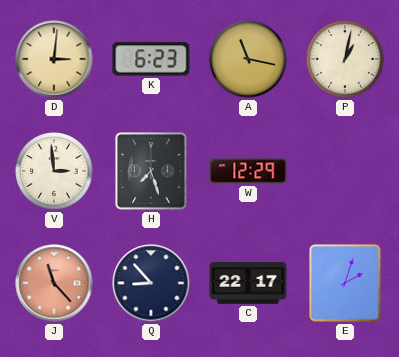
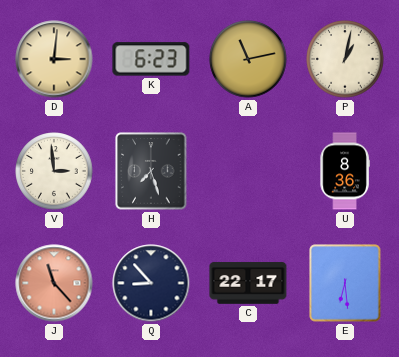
A: 11:17 -> 11:13
W: 12:29 -> none
U: none -> 8:36
E: 2:03 -> 6:29
